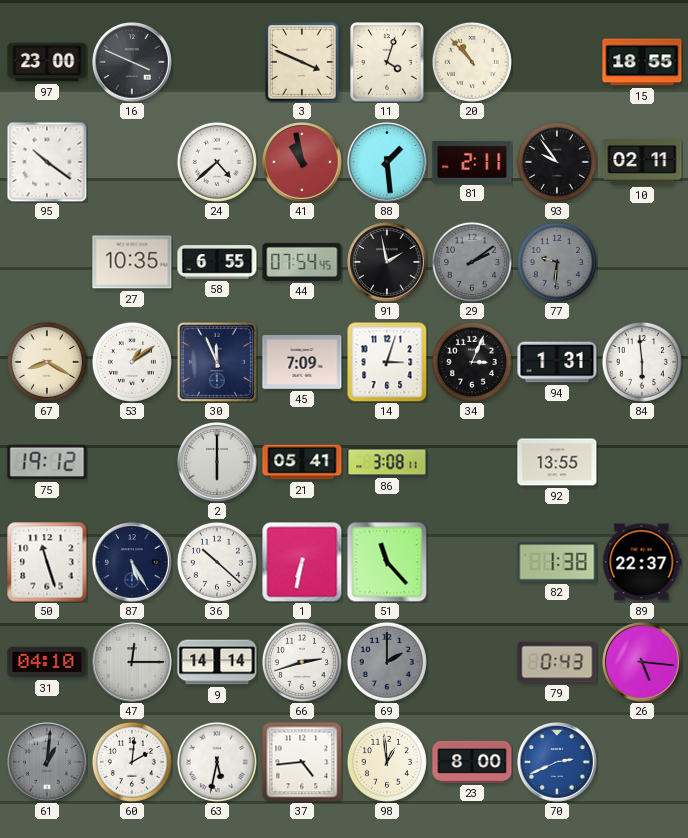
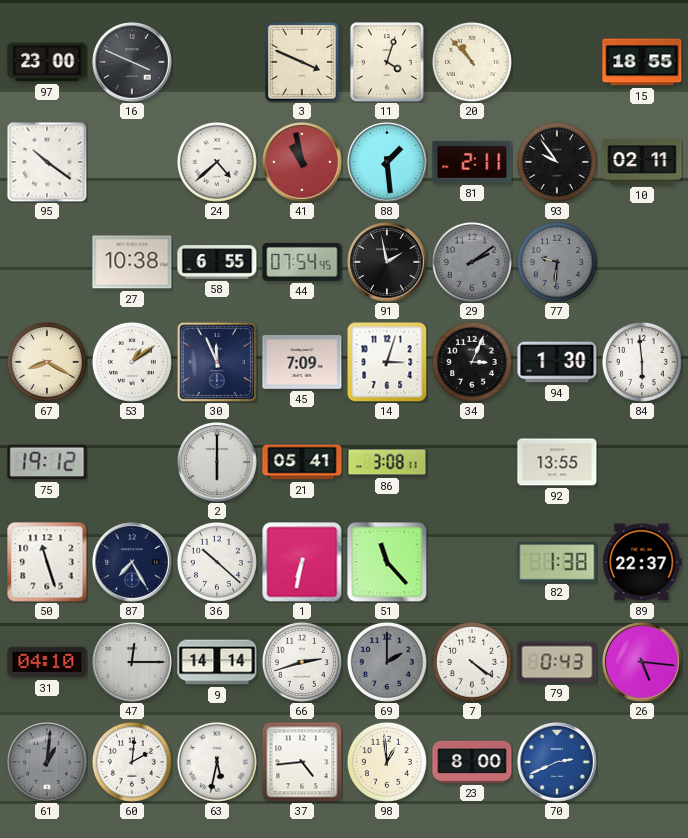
27: 10:35 -> 10:38
94: 1:31 -> 1:30
87: 5:25 -> 7:25
7: none -> 4:21
